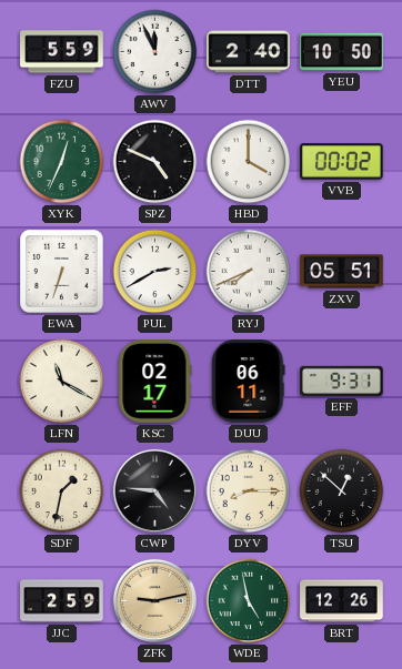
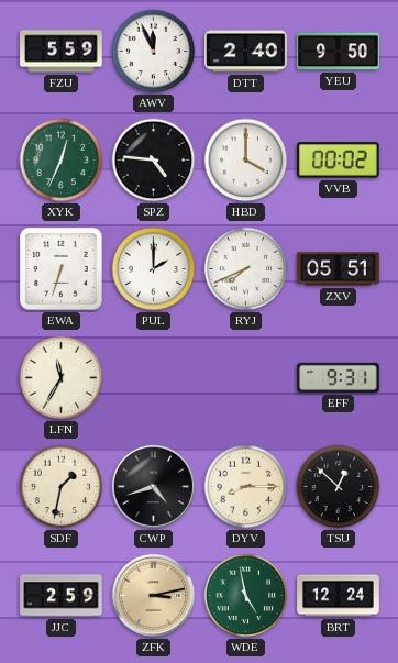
YEU: 10:50 -> 9:50
SPZ: 4:49 -> 4:46
PUL: 2:40 -> 2:00
LFN: 11:20 -> 11:35
KSC: 02:17 -> none
DUU: 06:11 -> none
CWP: 4:46 -> 4:42
ZFK: 9:13 -> 3:13
BRT: 12:26 -> 12:24
